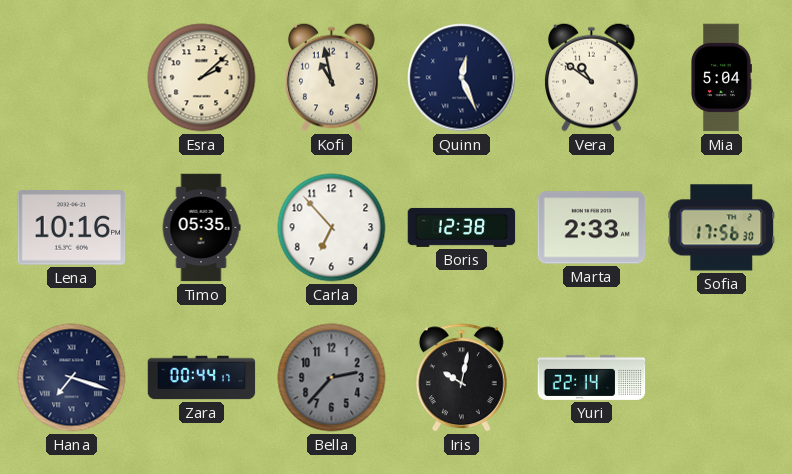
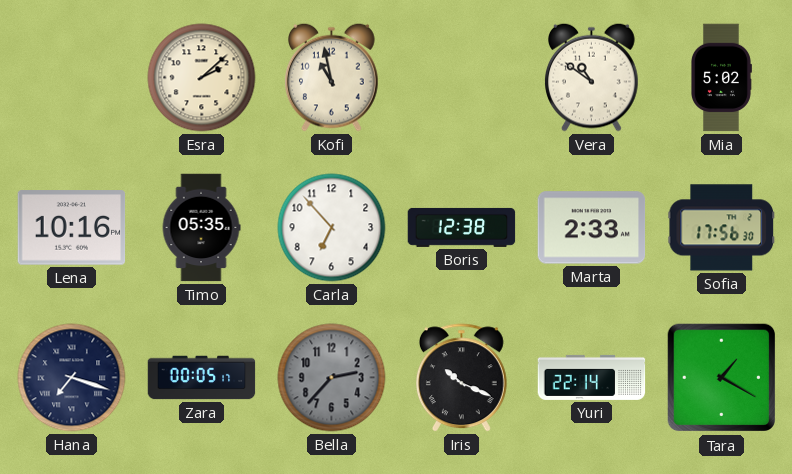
Quinn: 12:26 -> none
Mia: 5:04 -> 5:02
Zara: 00:44 -> 00:05
Iris: 10:02 -> 10:19
Tara: none -> 1:20
